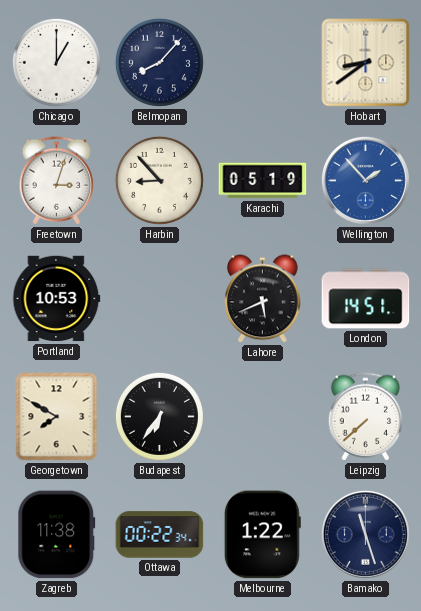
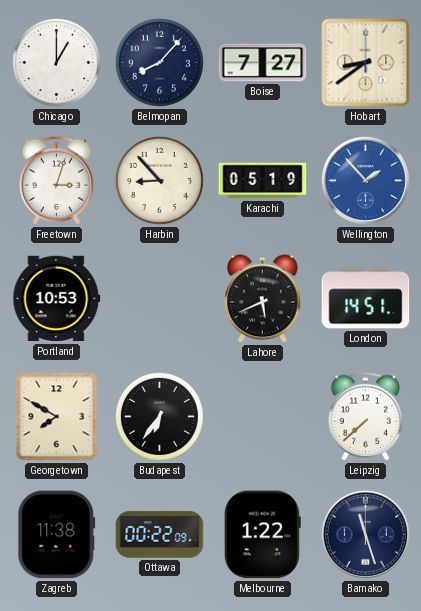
Boise: none -> 7:27
Ottawa: 00:22:34 -> 00:22:09
